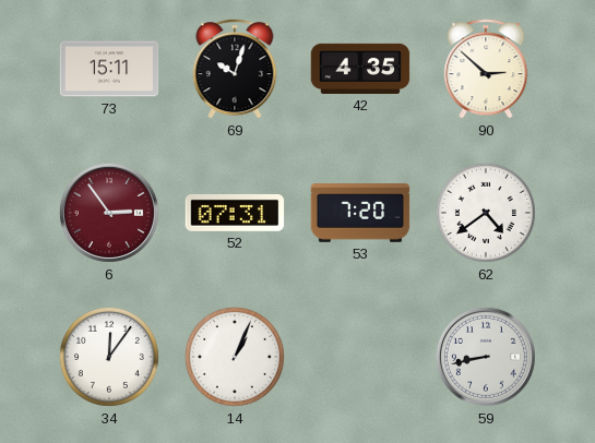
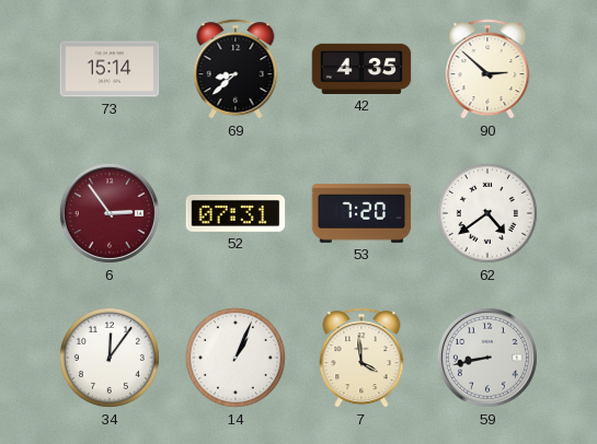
73: 15:11 -> 15:14
69: 10:03 -> 8:38
7: none -> 3:59
